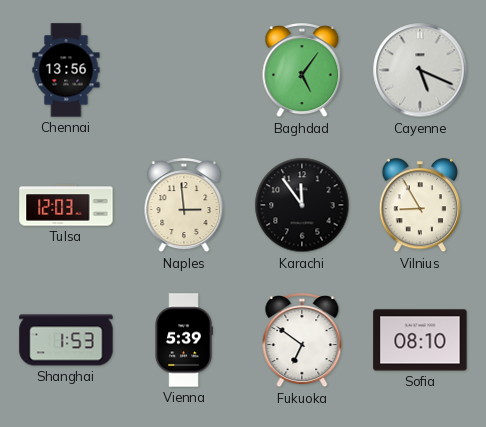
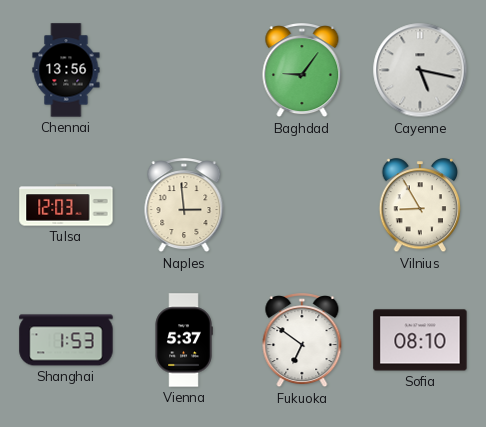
Baghdad: 5:06 -> 9:06
Cayenne: 5:19 -> 5:17
Karachi: 11:54 -> none
Vienna: 5:39 -> 5:37
